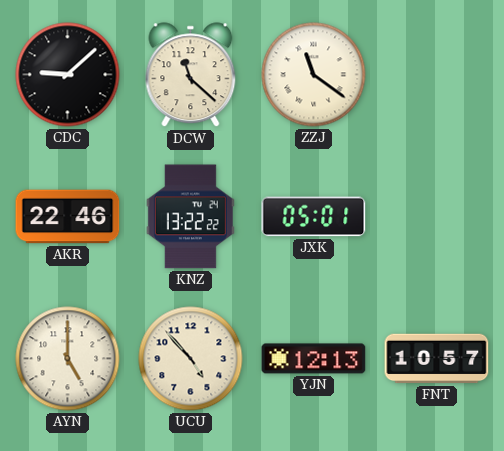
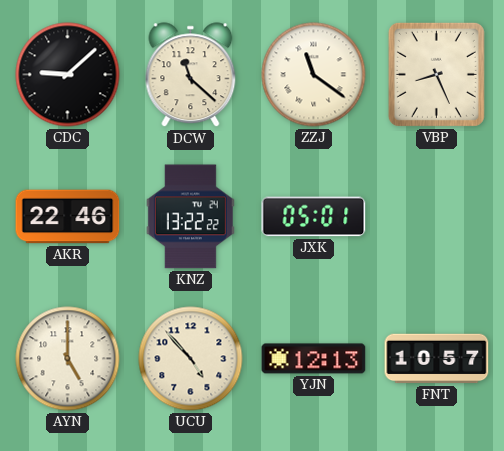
VBP: none -> 8:26
